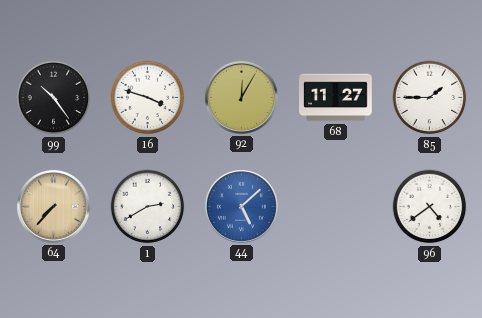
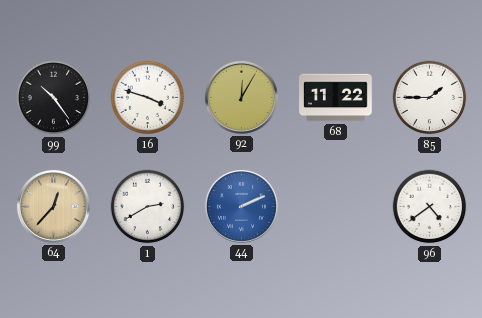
68: 11:27 -> 11:22
64: 7:37 -> 12:37
44: 5:08 -> 2:11
